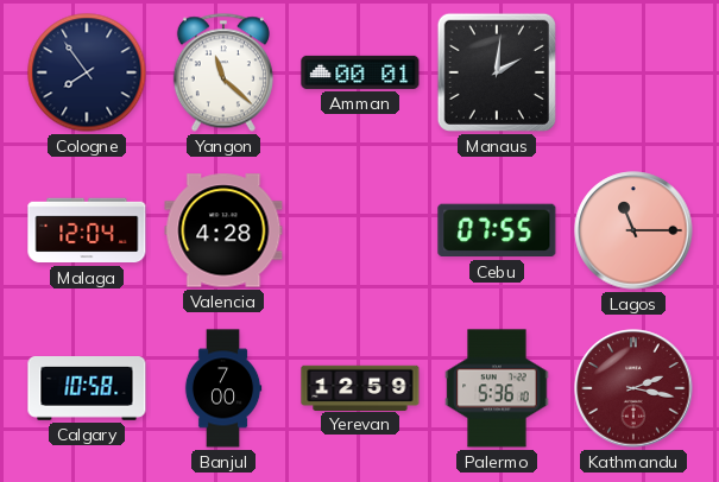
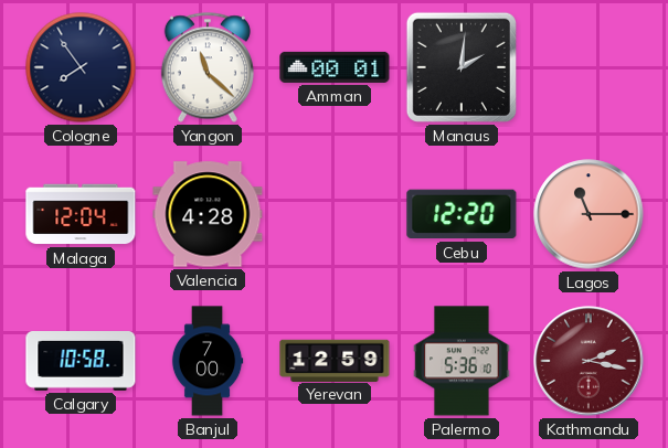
Cebu: 07:55 -> 12:20
